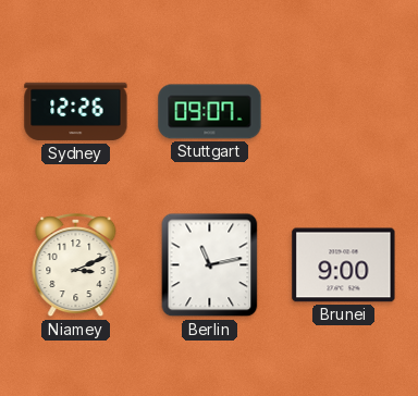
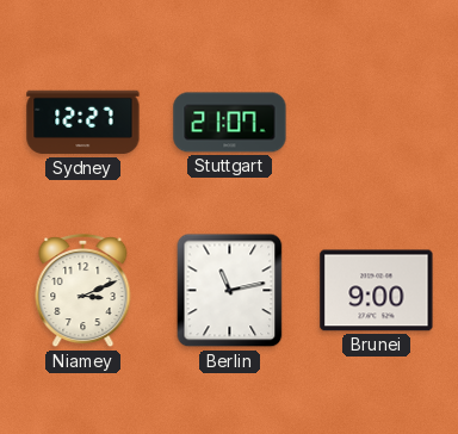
Sydney: 12:26 -> 12:27
Stuttgart: 09:07 -> 21:07
